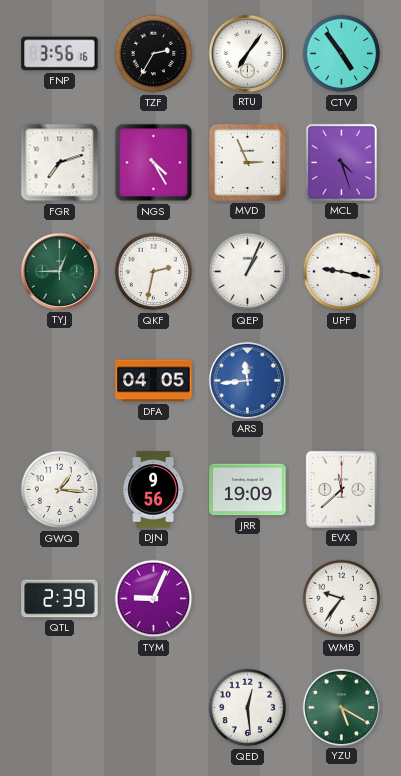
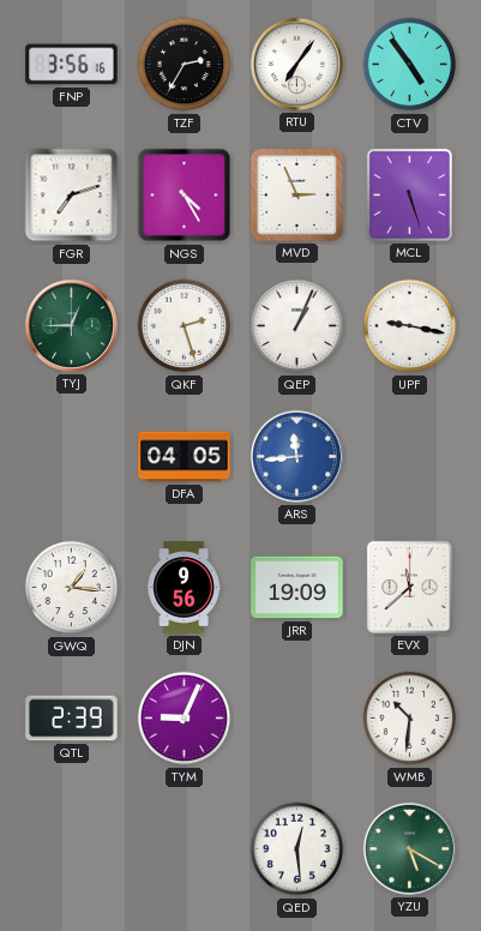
MCL: 4:27 -> 5:27
QKF: 2:32 -> 2:27
WMB: 9:36 -> 10:31
